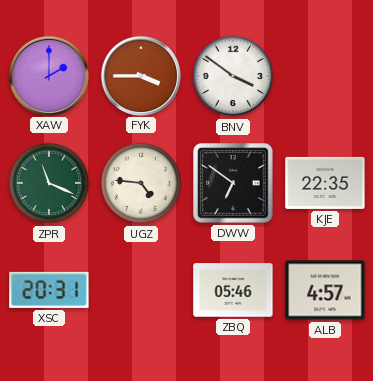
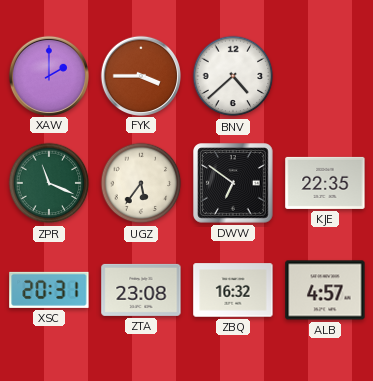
BNV: 3:51 -> 4:38
UGZ: 4:46 -> 5:36
ZTA: none -> 23:08
ZBQ: 05:46 -> 16:32
